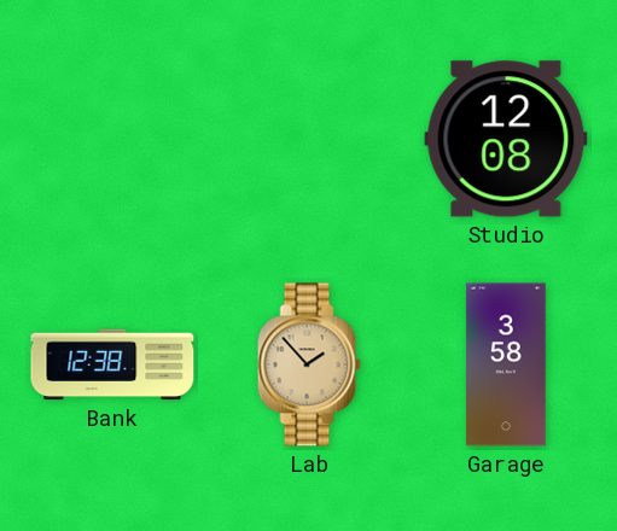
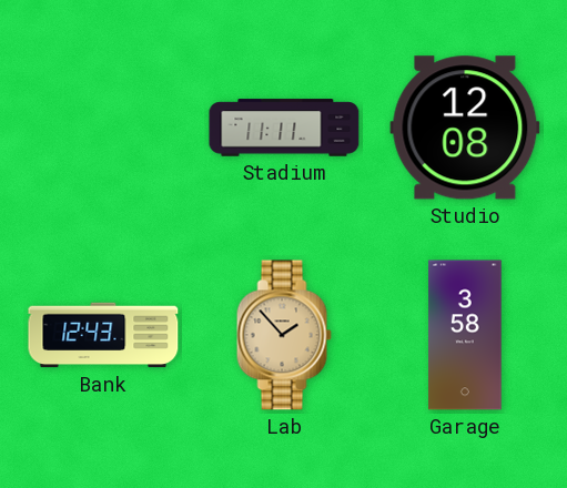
Stadium: none -> 11:11
Bank: 12:38 -> 12:43
